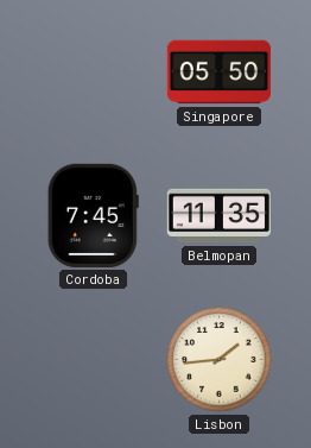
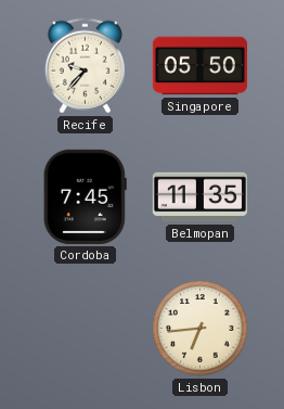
Recife: none -> 9:37
Lisbon: 1:44 -> 6:44
